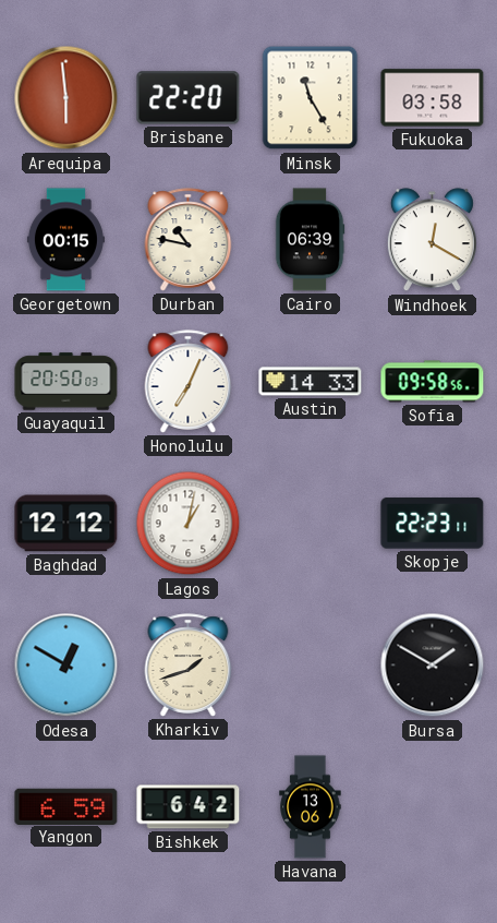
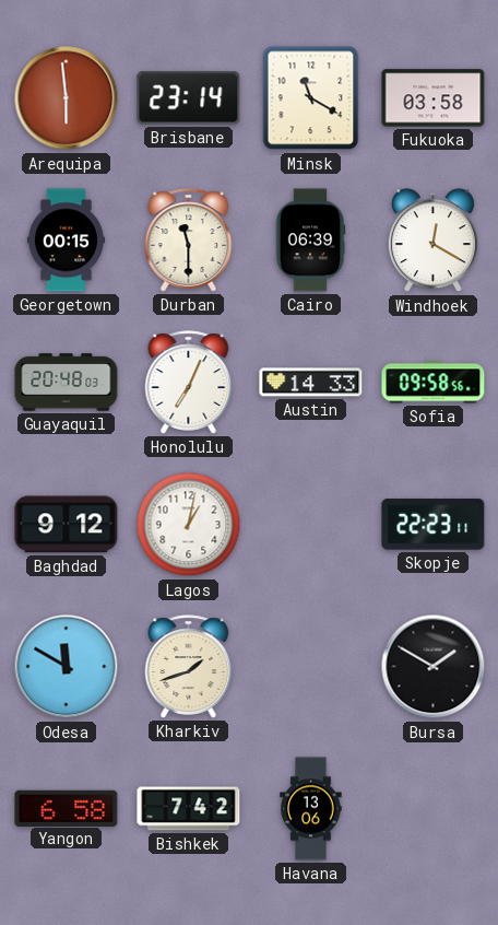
Brisbane: 22:20 -> 23:14
Minsk: 11:25 -> 11:20
Durban: 10:47 -> 11:30
Guayaquil: 20:50 -> 20:48
Baghdad: 12:12 -> 9:12
Odesa: 12:50 -> 11:50
Yangon: 6:59 -> 6:58
Bishkek: 6:42 -> 7:42
